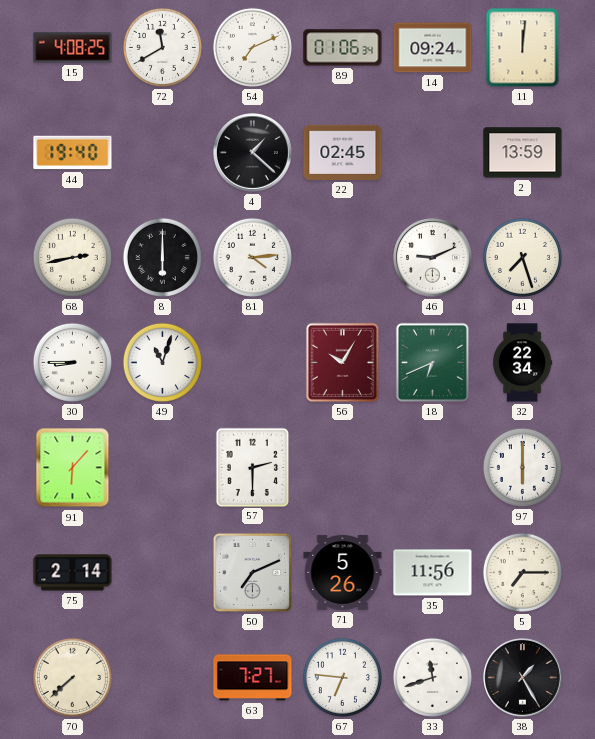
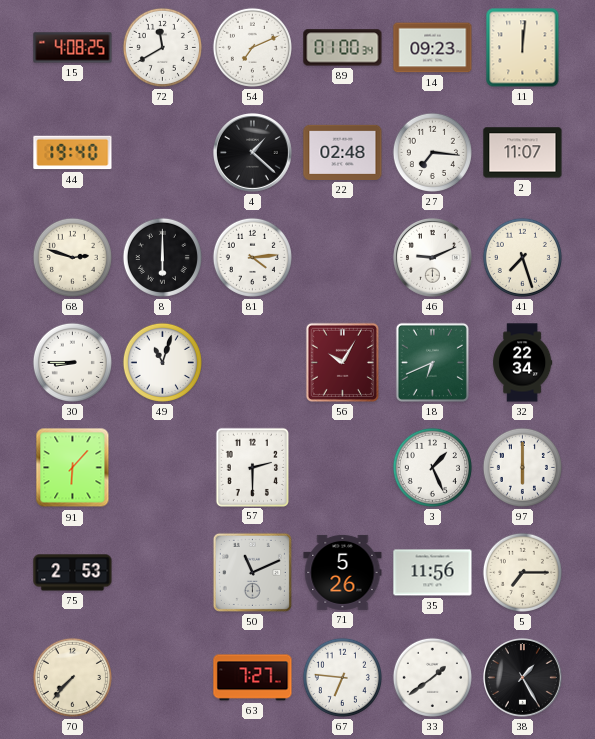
89: 01:06 -> 01:00
14: 09:24 -> 09:23
22: 02:45 -> 02:48
27: none -> 7:16
2: 13:59 -> 11:07
68: 2:43 -> 2:48
3: none -> 1:26
75: 2:14 -> 2:53
50: 7:11 -> 11:11
70: 7:38 -> 7:37
33: 11:42 -> 1:39
